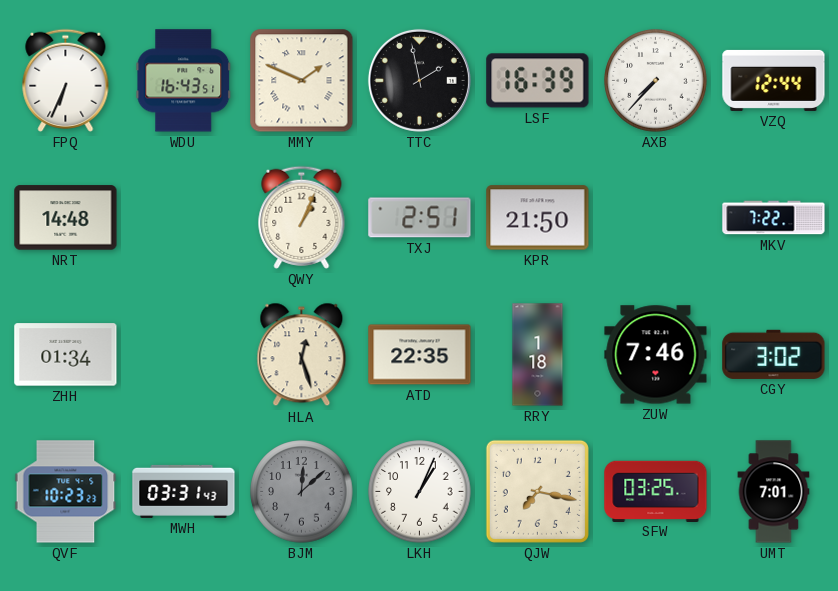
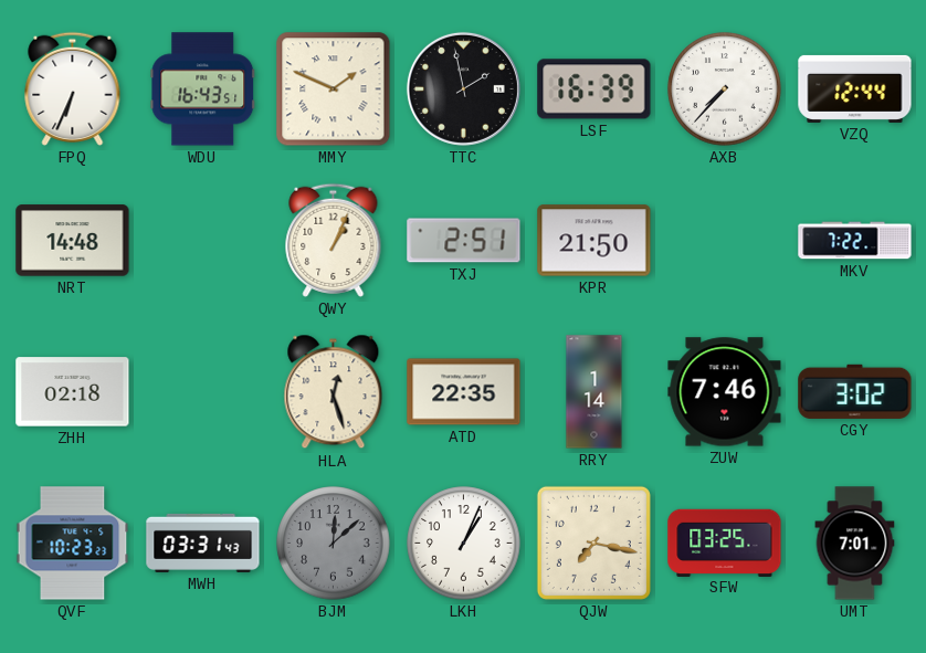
ZHH: 01:34 -> 02:18
RRY: 1:18 -> 1:14
